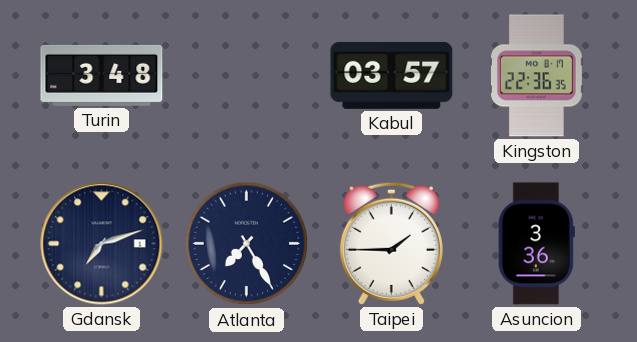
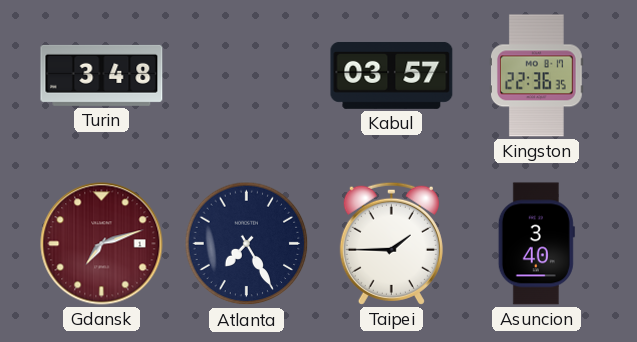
Gdansk dial: navy -> burgundy
Asuncion: 3:36 -> 3:40
